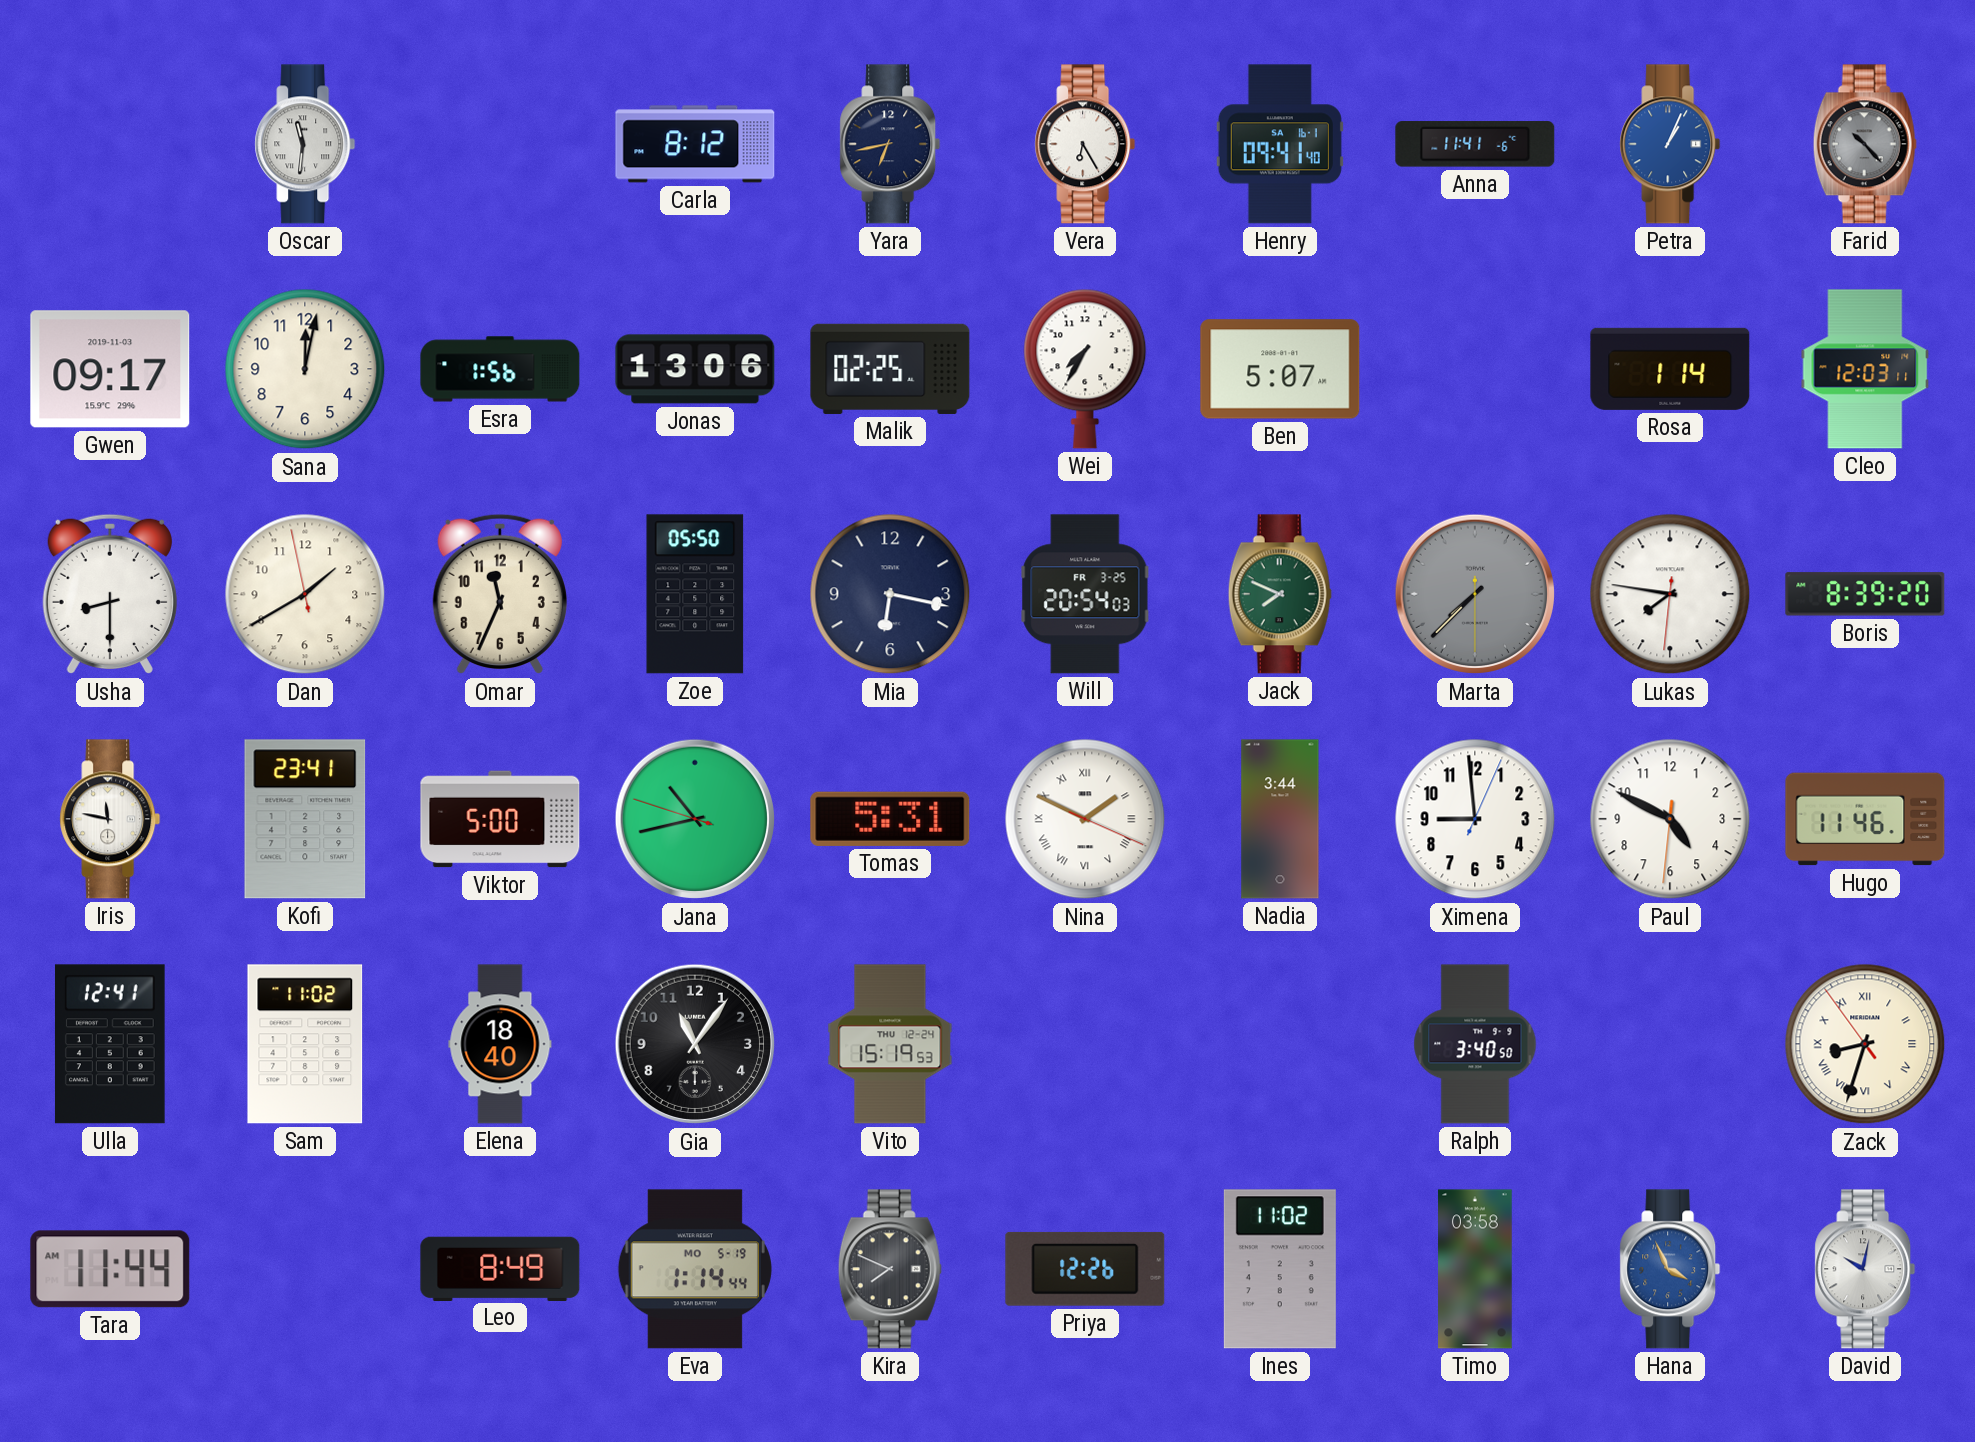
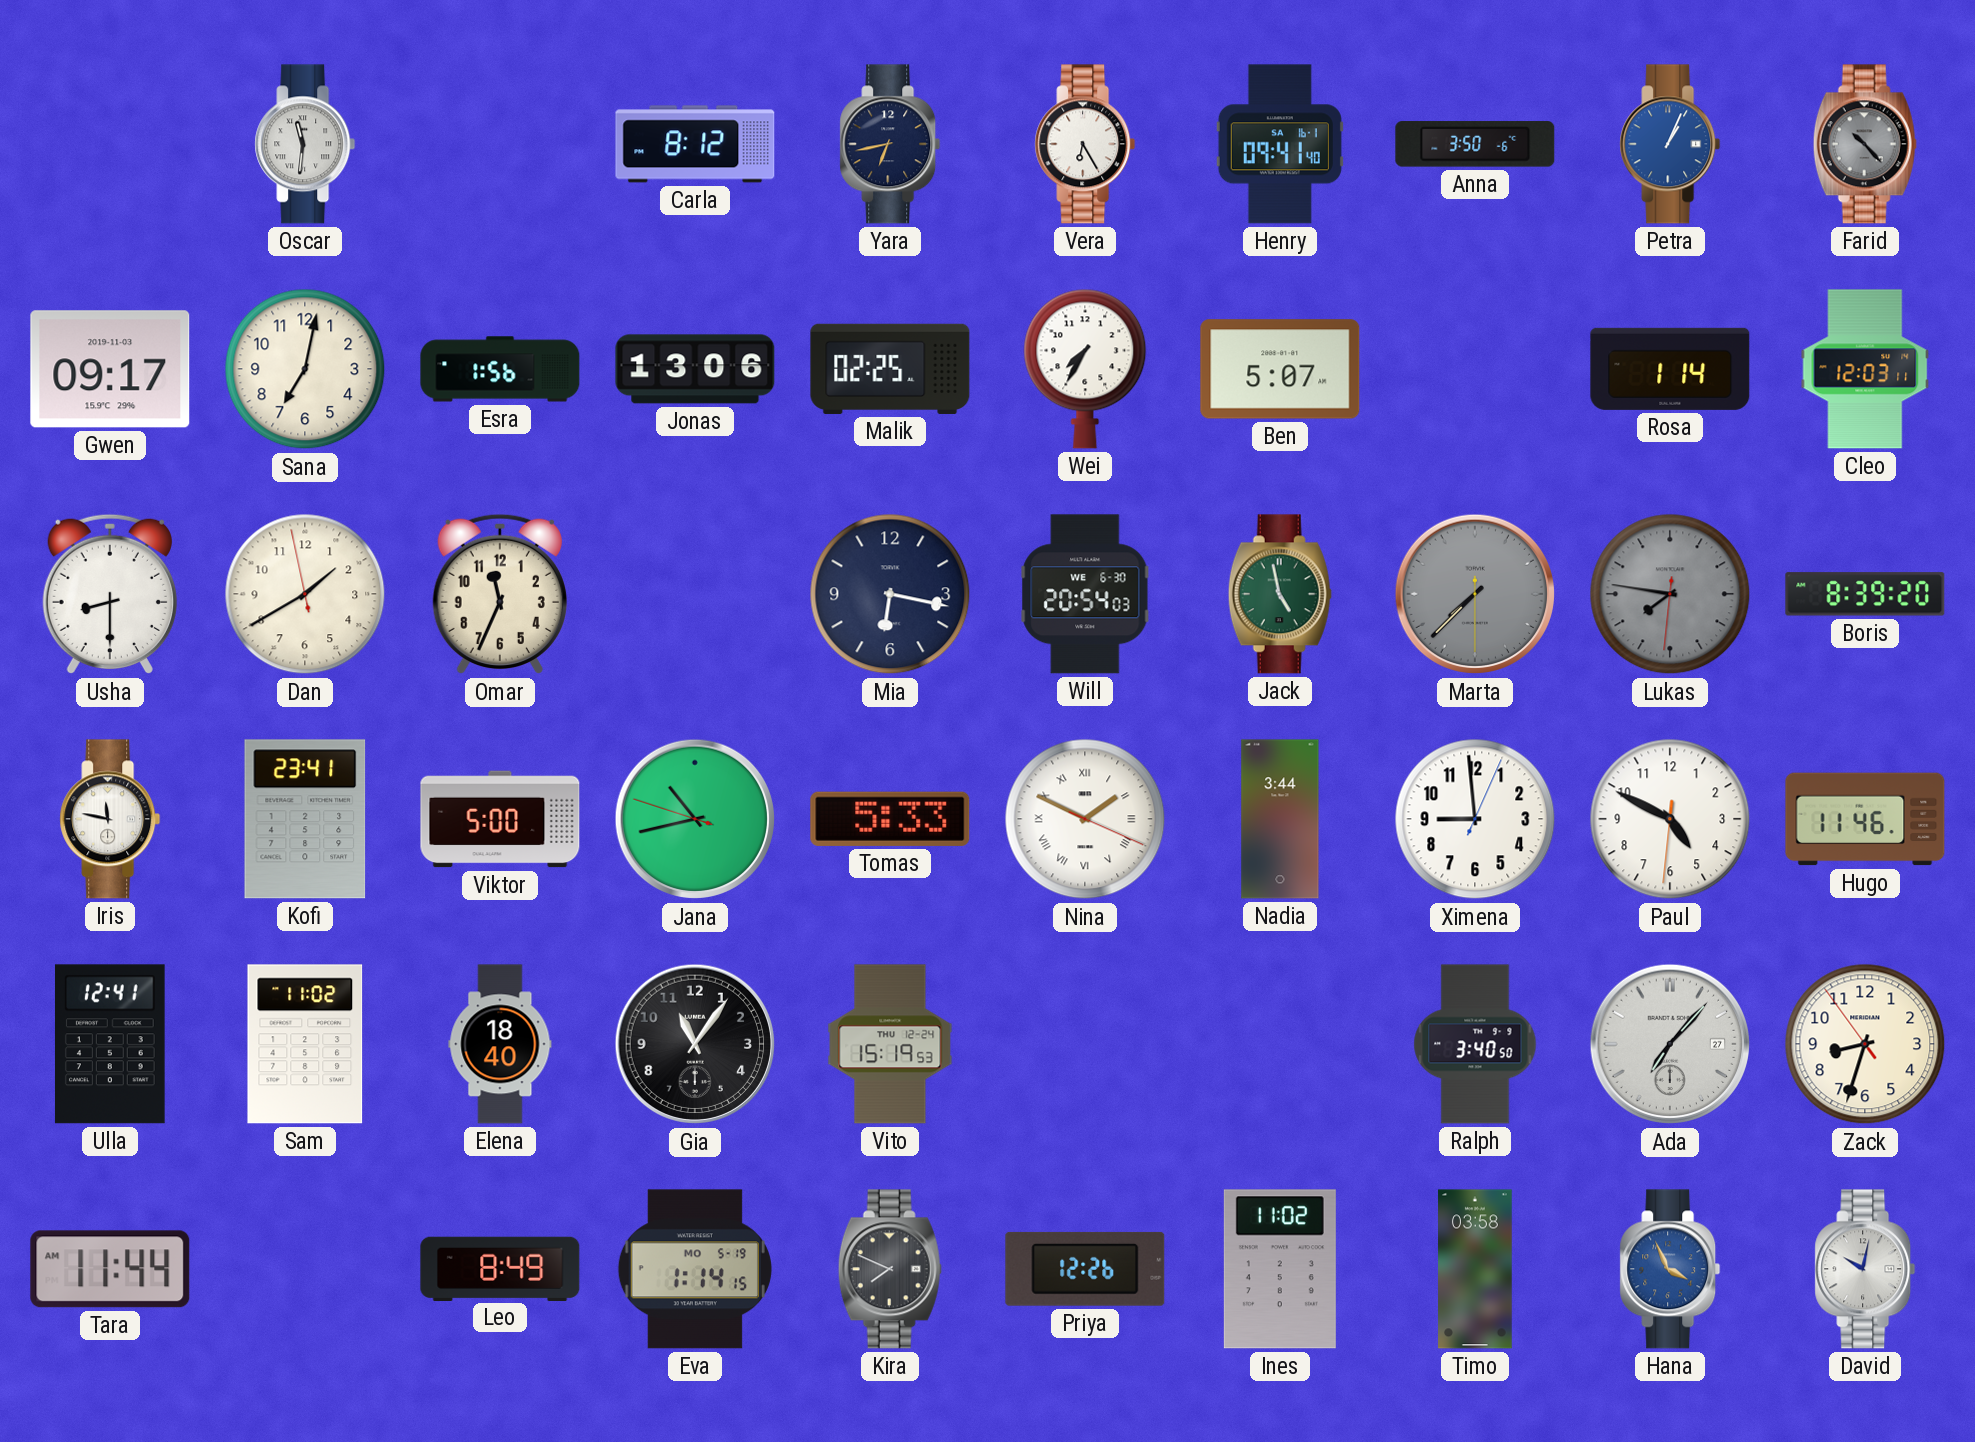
Anna: 11:41 -> 3:50
Sana: 12:02 -> 7:02
Zoe: 05:50 -> none
Will date: FR 3-25 -> WE 6-30
Jack: 7:49 -> 4:58
Lukas dial: white -> grey
Tomas: 5:31 -> 5:33
Ada: none -> 7:07
Zack numerals: Roman -> Arabic
Eva: 1:14:44 -> 1:14:15
